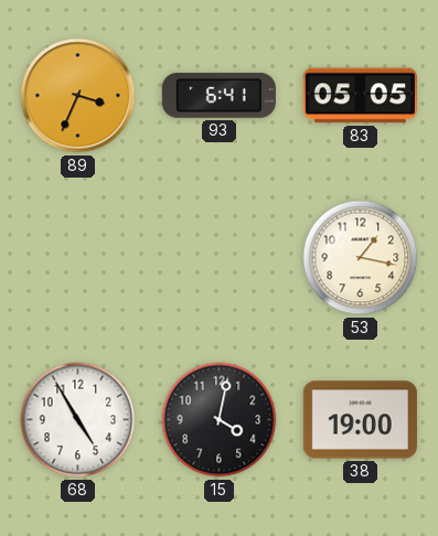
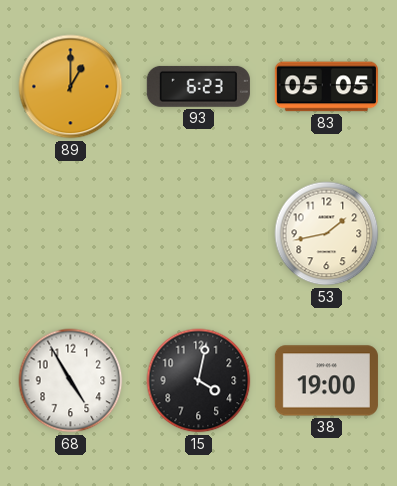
89: 3:34 -> 1:00
93: 6:41 -> 6:23
53: 1:17 -> 1:43
